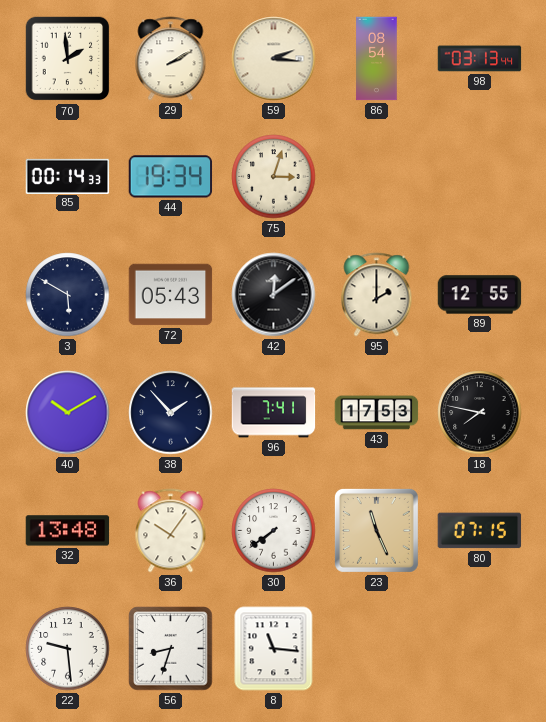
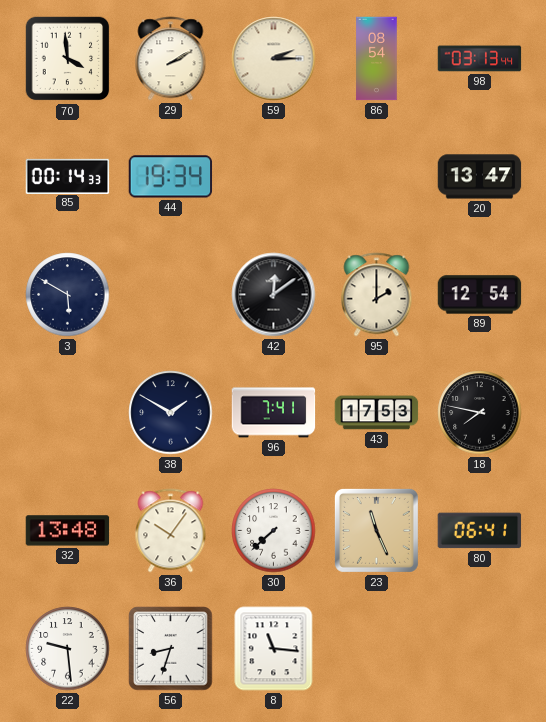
70: 1:59 -> 3:59
59: 2:16 -> 2:15
75: 3:03 -> none
20: none -> 13:47
72: 05:43 -> none
89: 12:55 -> 12:54
40: 10:10 -> none
38: 1:53 -> 1:50
30: 7:39 -> 7:38
80: 07:15 -> 06:41
